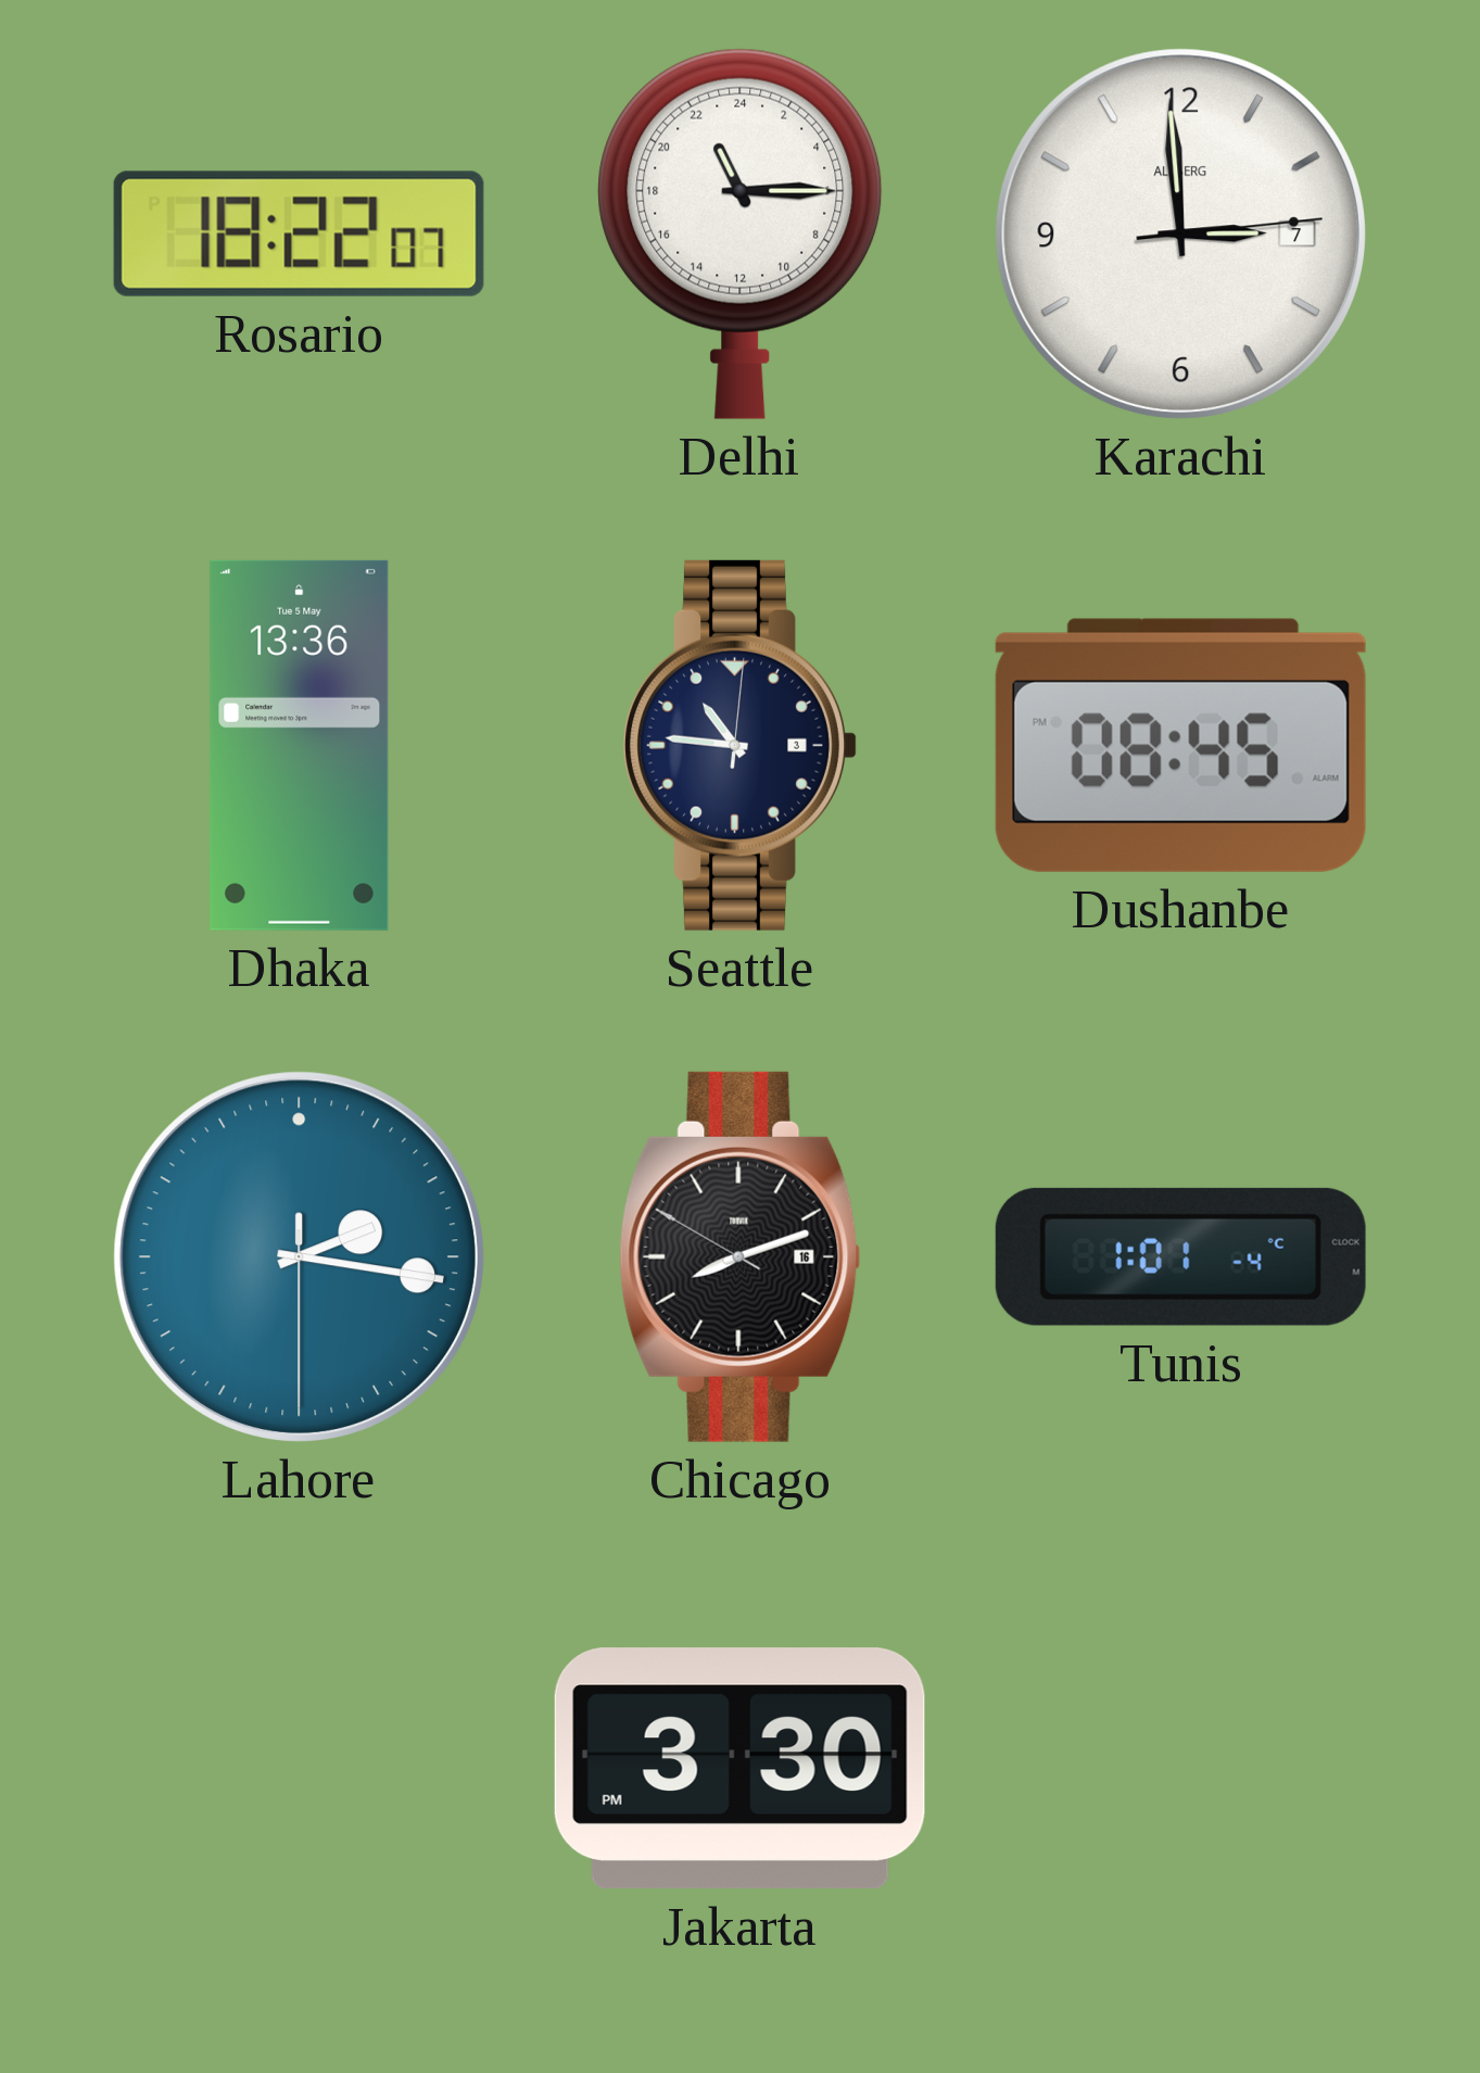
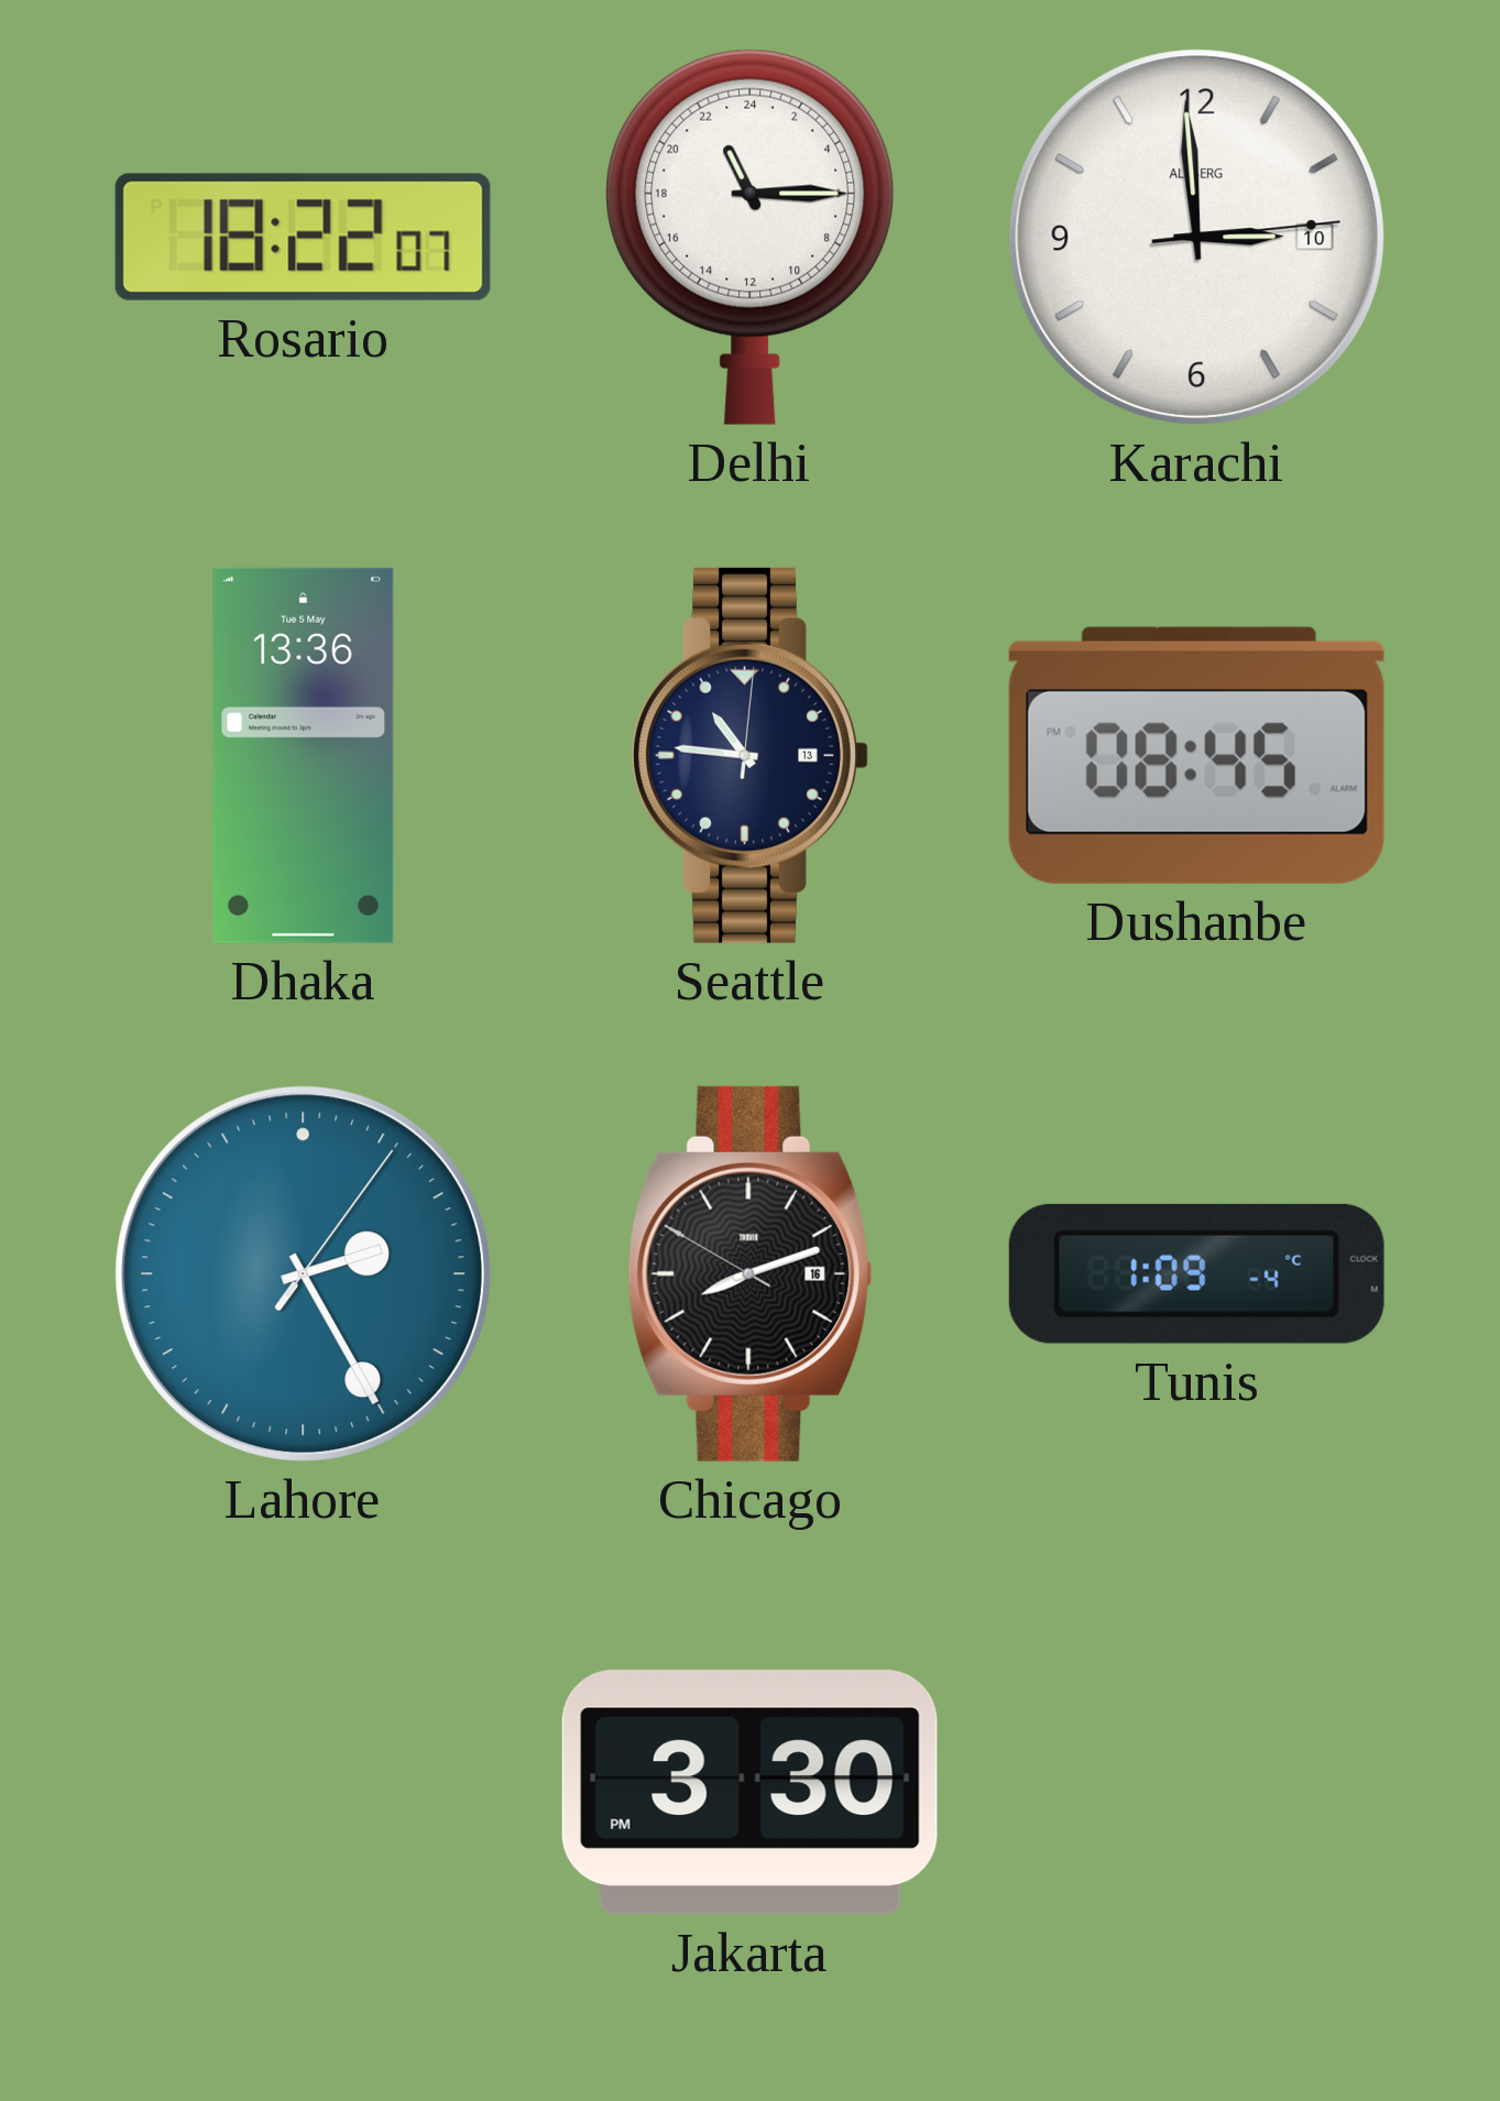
Karachi date: 7 -> 10
Seattle date: 3 -> 13
Lahore: 2:16 -> 2:25
Tunis: 1:01 -> 1:09
